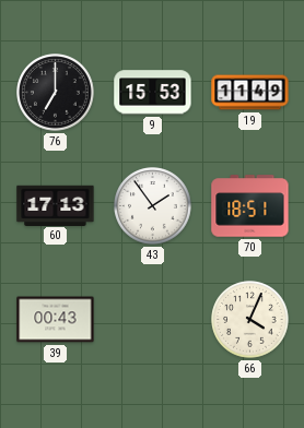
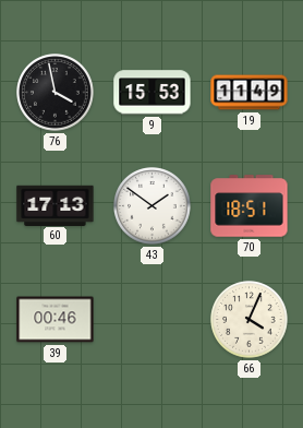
76: 7:00 -> 3:58
43: 1:54 -> 1:51
39: 00:43 -> 00:46
